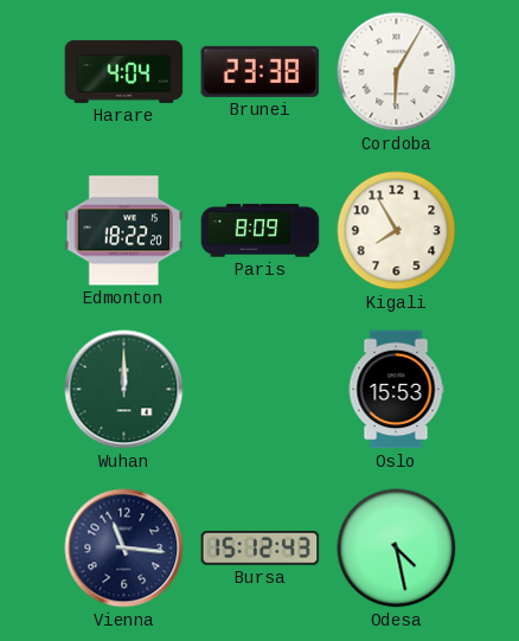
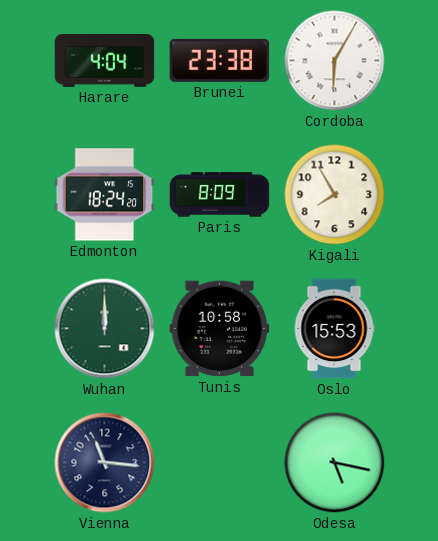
Edmonton: 18:22 -> 18:24
Tunis: none -> 10:58
Bursa: 15:12 -> none
Odesa: 4:28 -> 5:17
